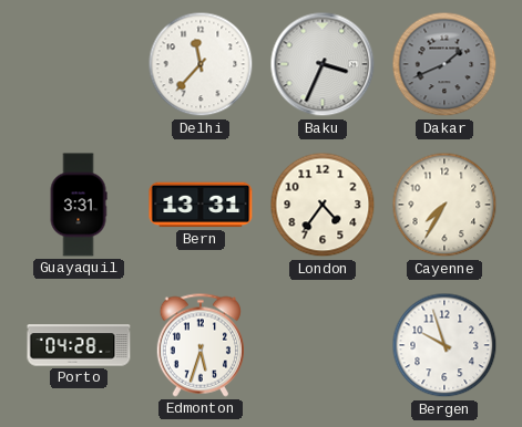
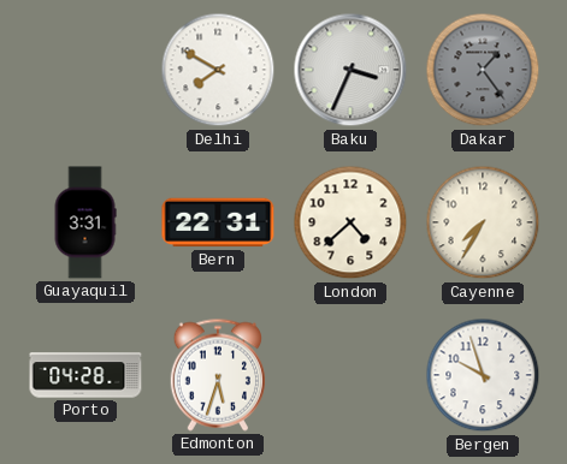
Delhi: 11:37 -> 7:50
Dakar: 1:41 -> 1:24
Bern: 13:31 -> 22:31
London: 4:36 -> 4:38
